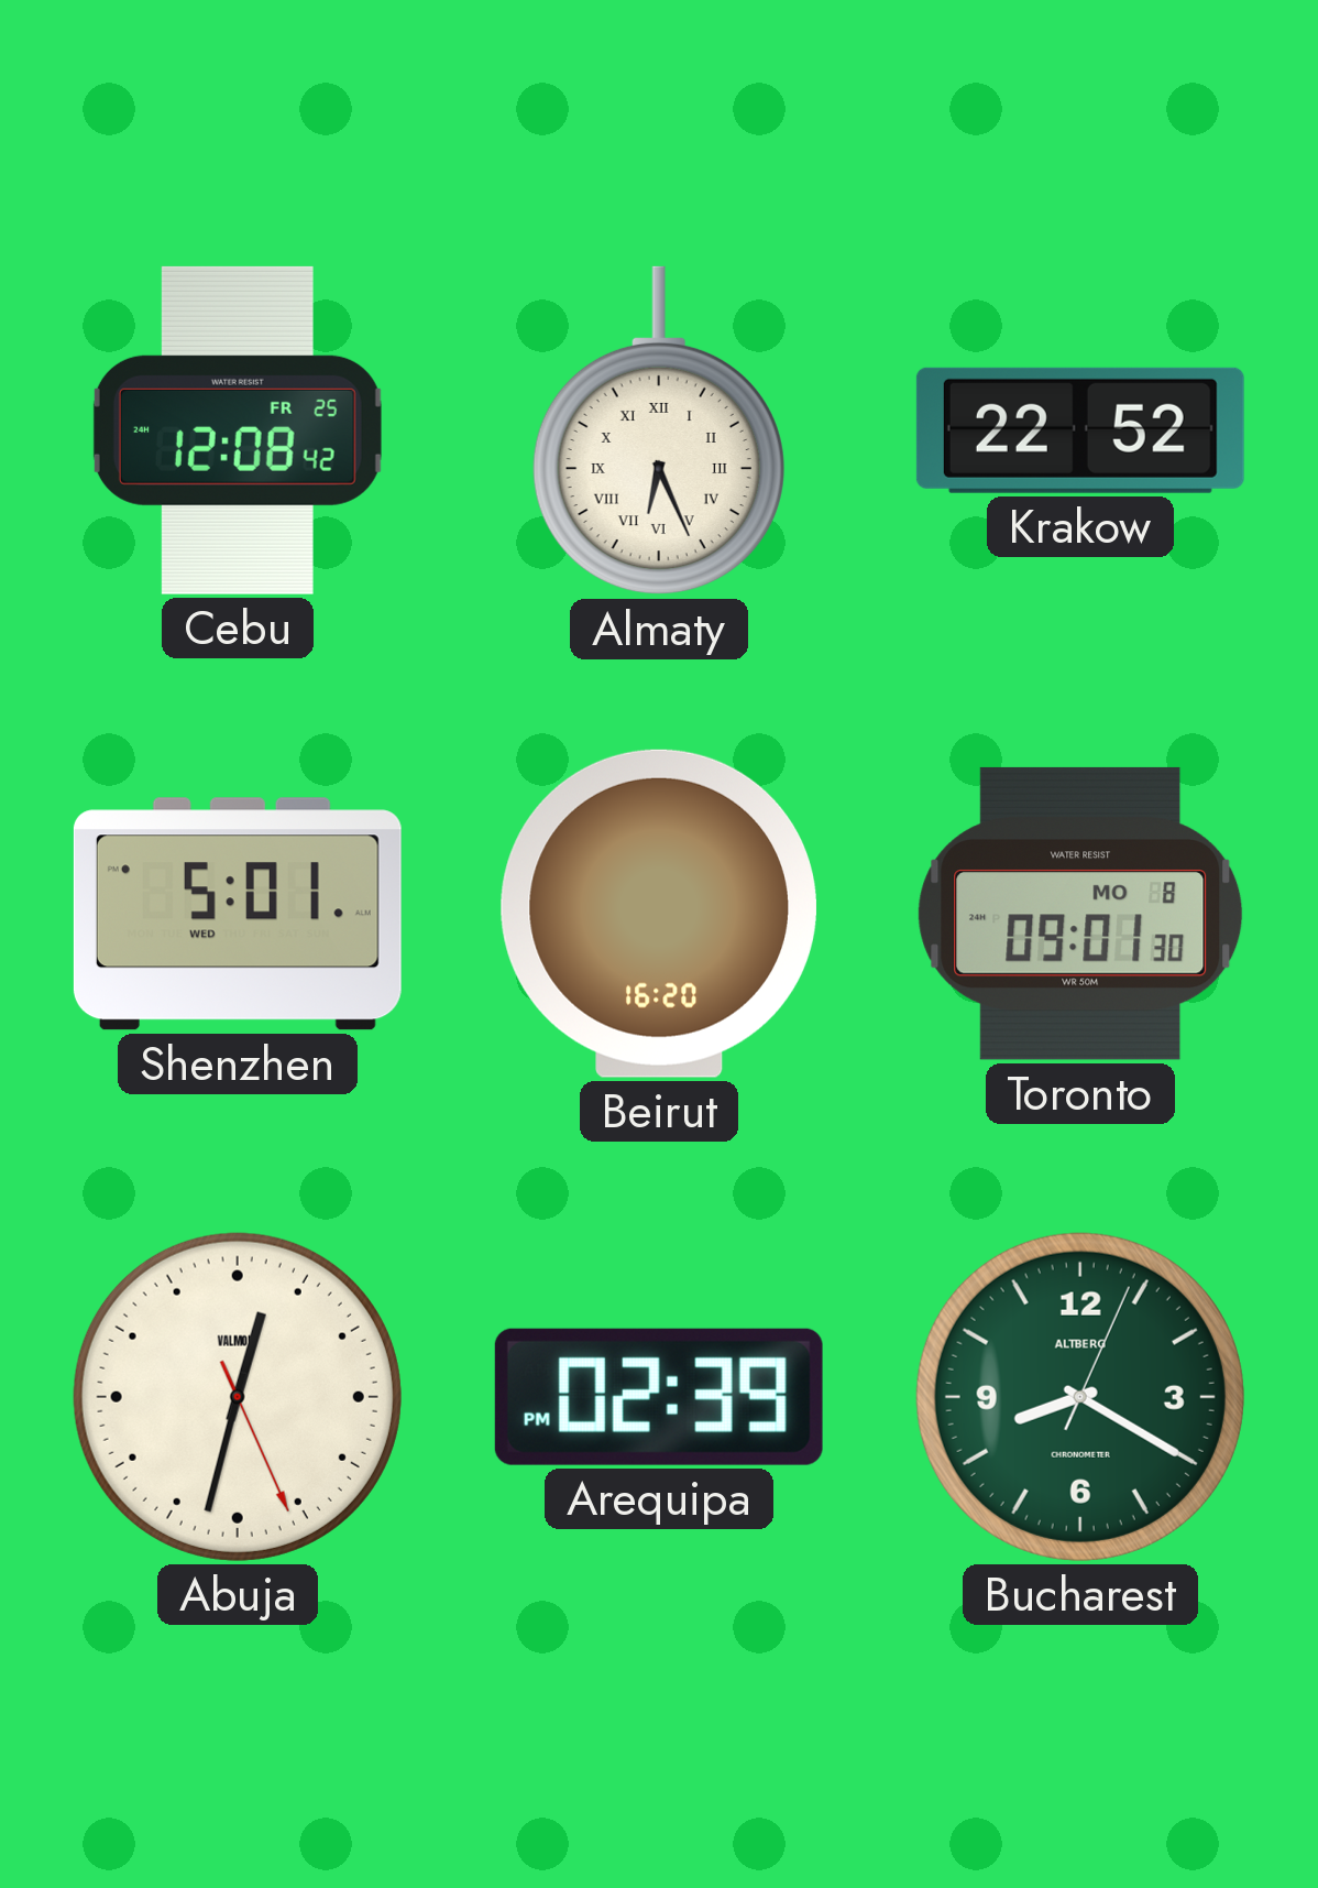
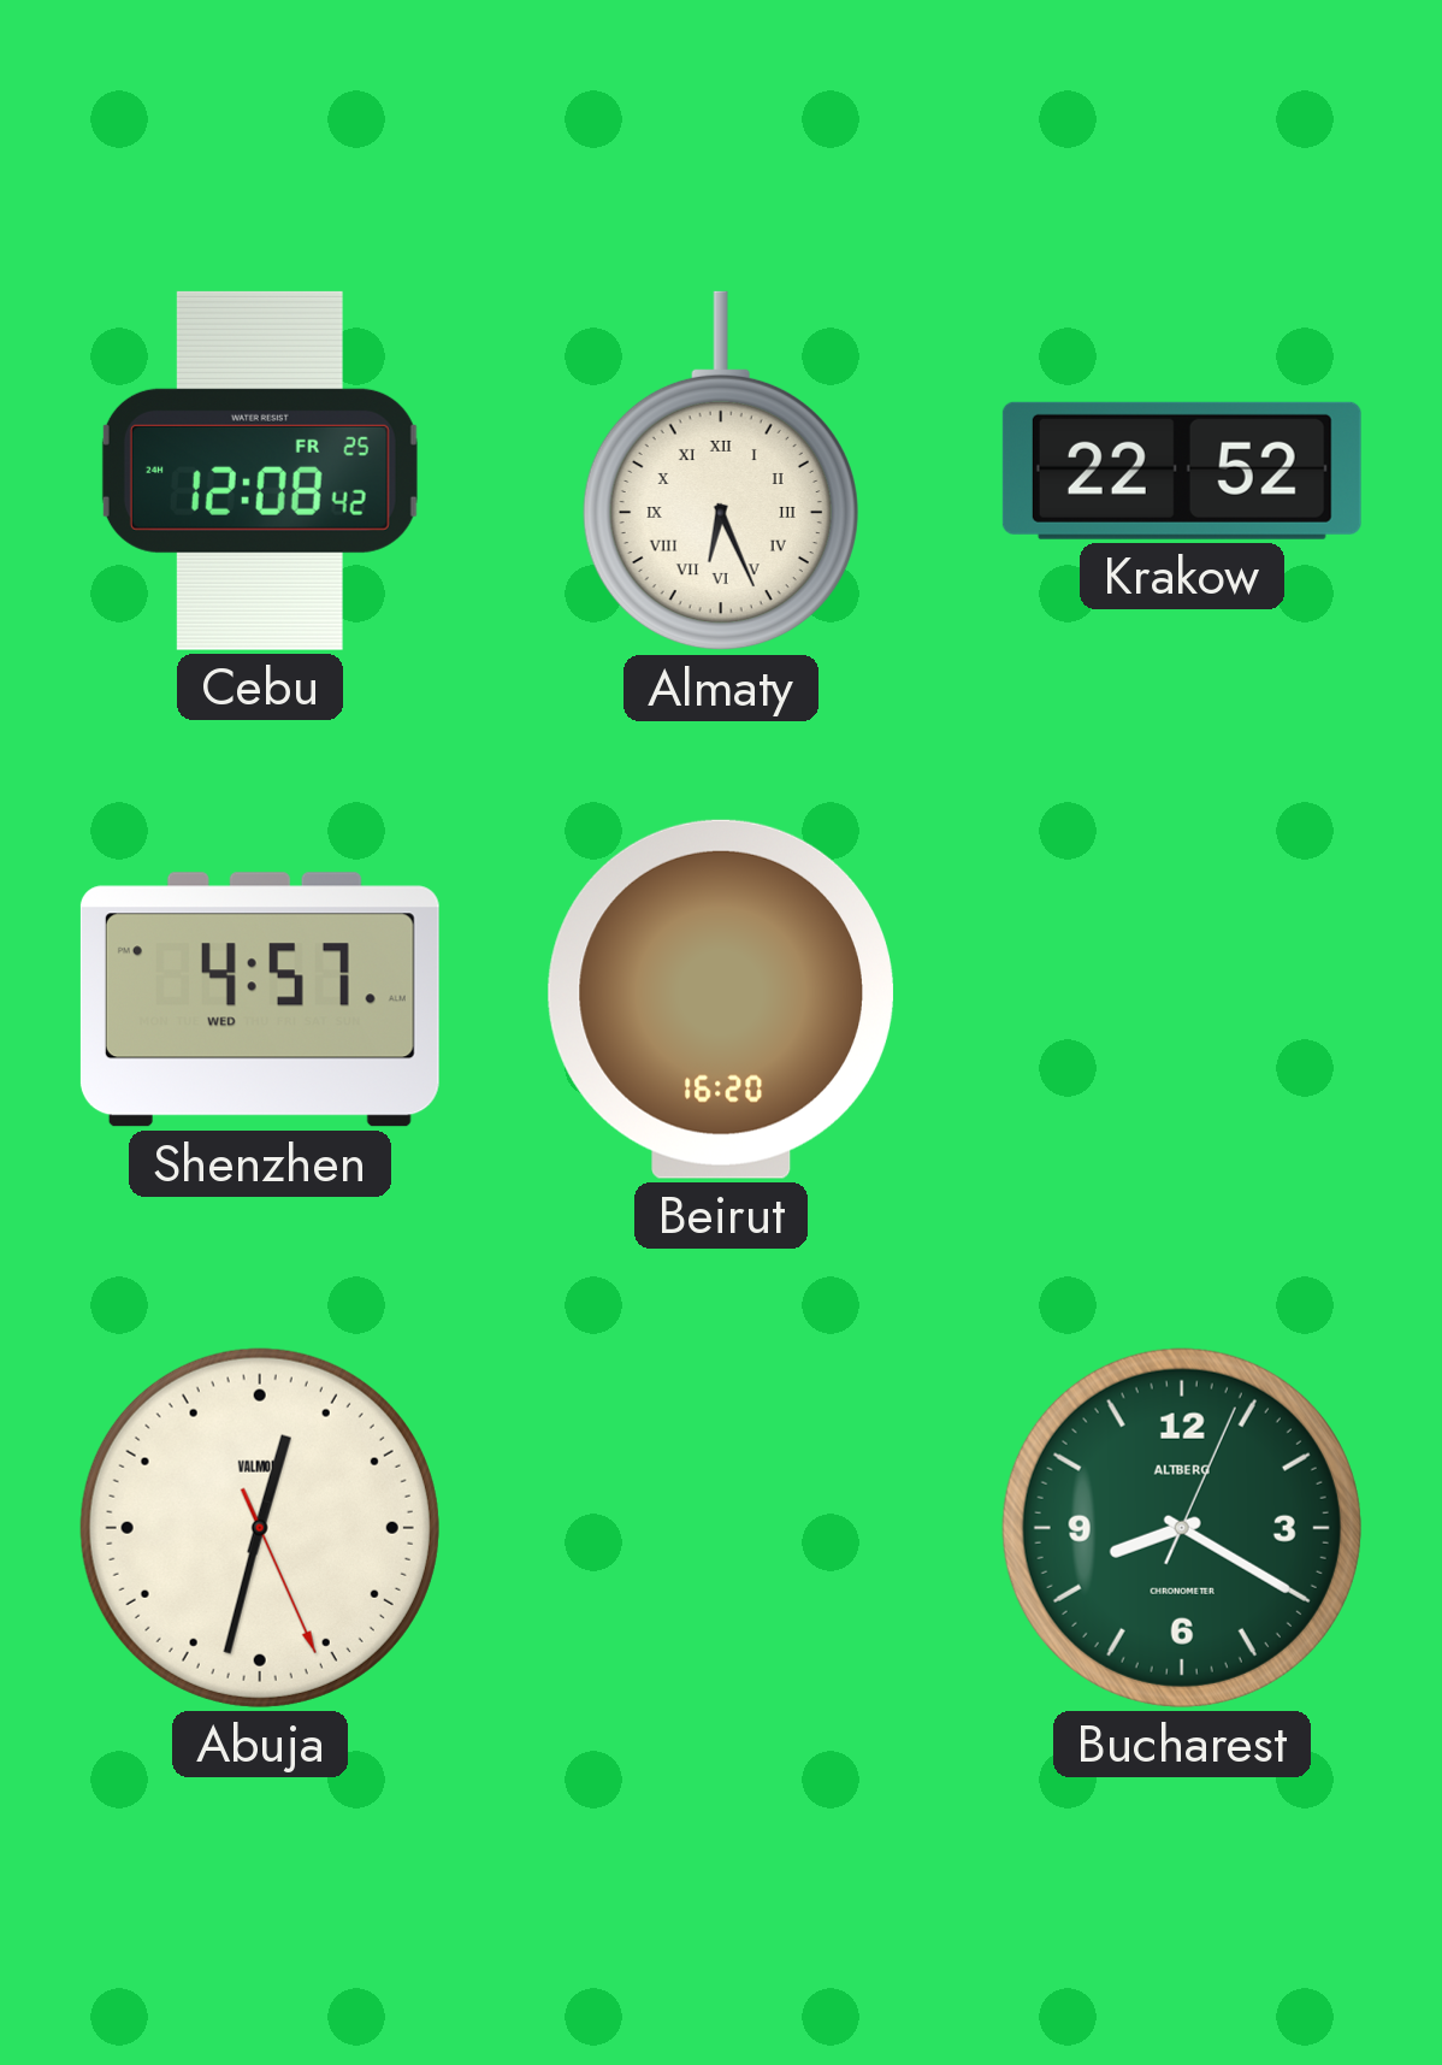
Shenzhen: 5:01 -> 4:57
Toronto: 09:01 -> none
Arequipa: 02:39 -> none
